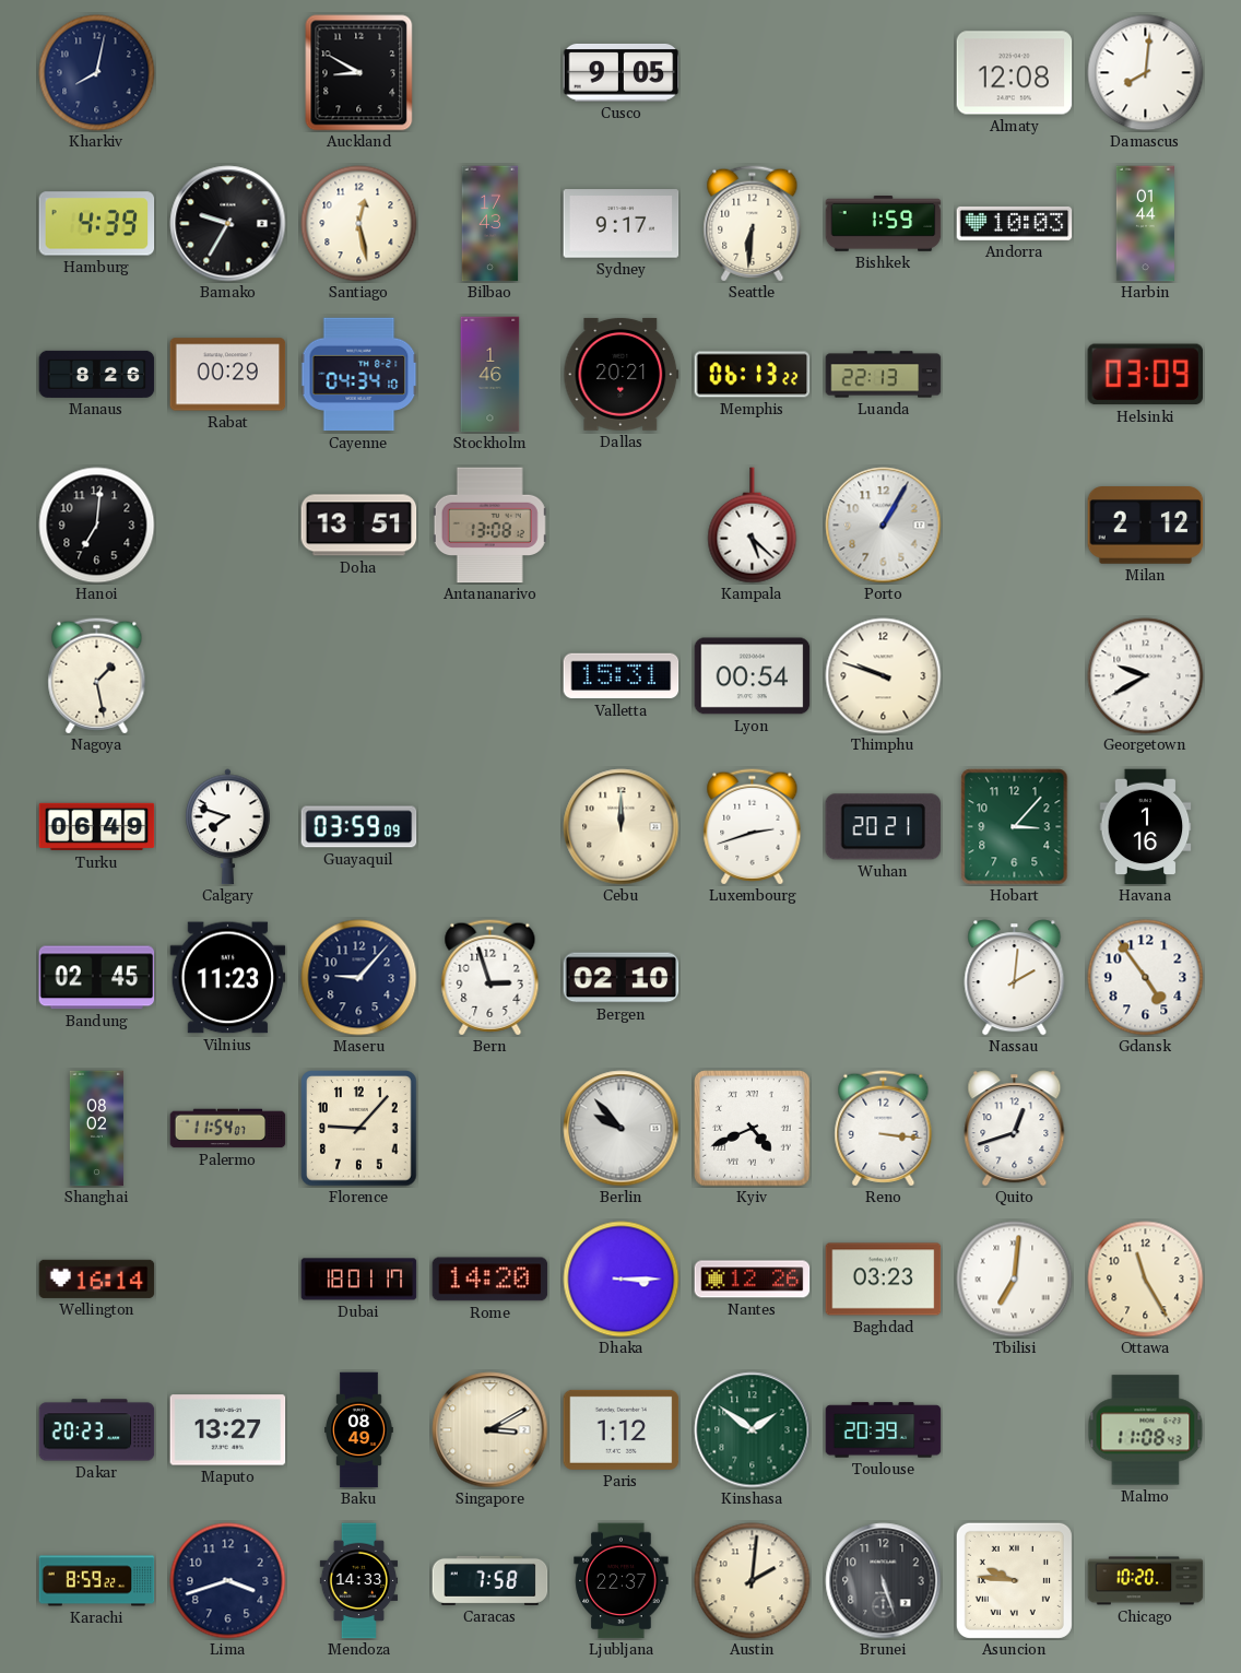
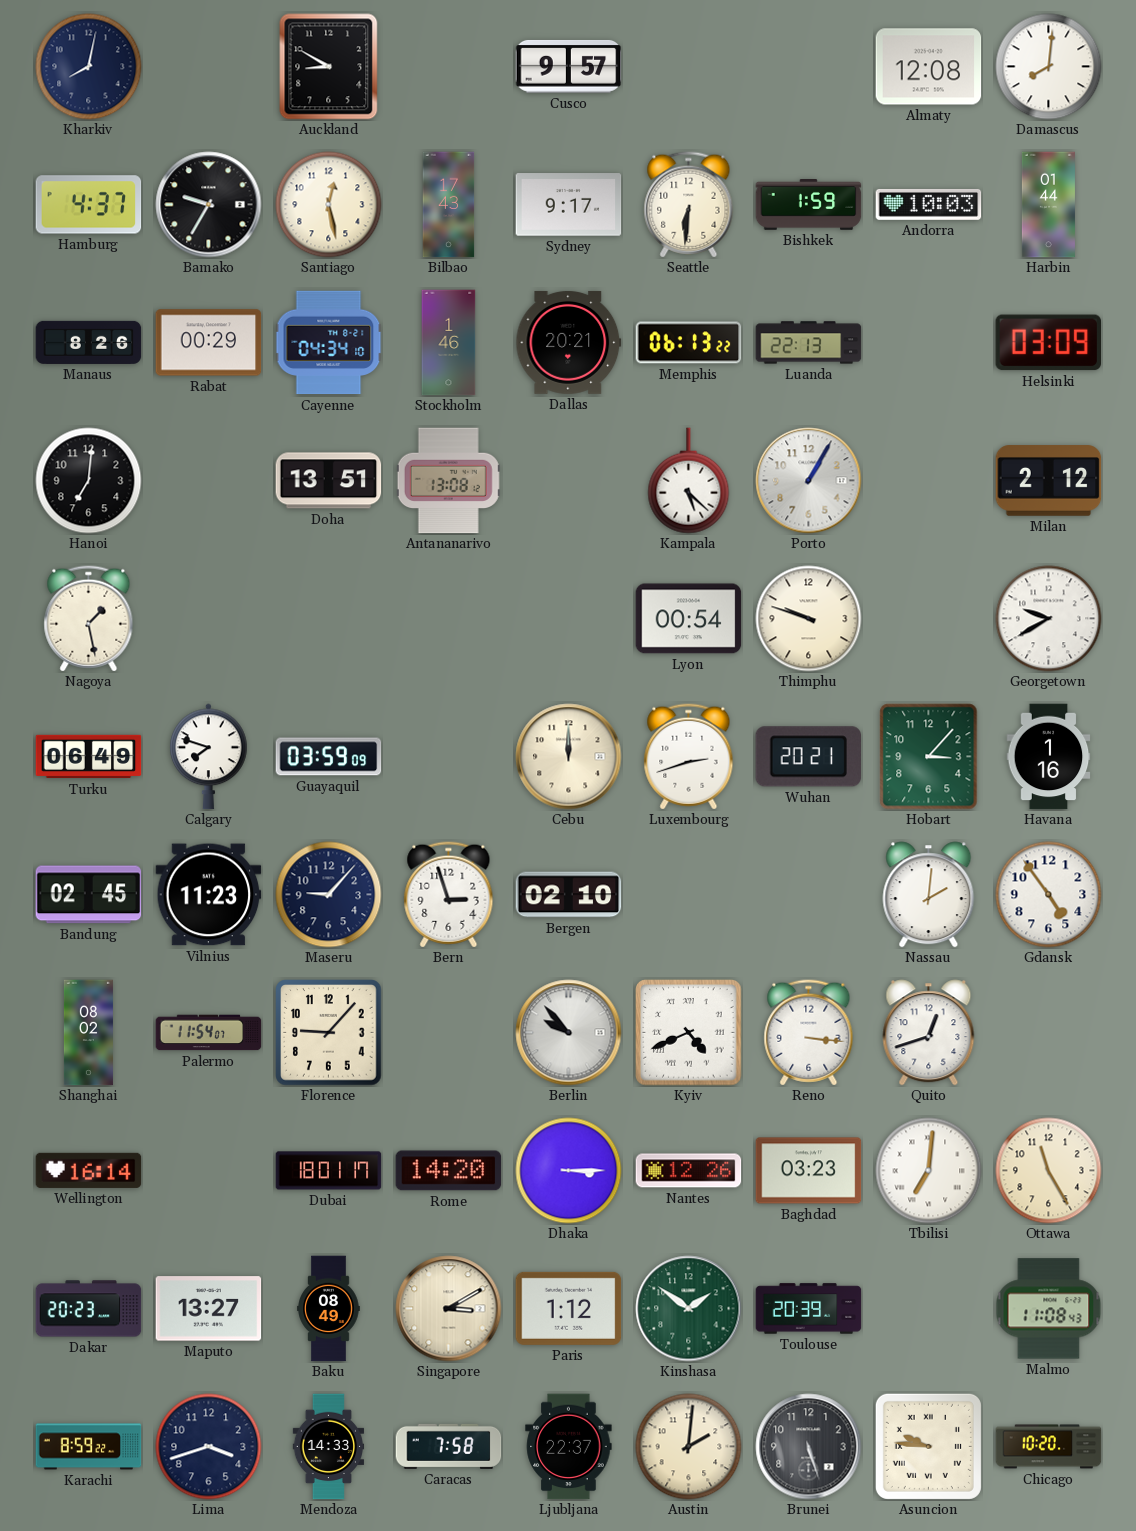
Cusco: 9:05 -> 9:57
Hamburg: 4:39 -> 4:37
Valletta: 15:31 -> none
